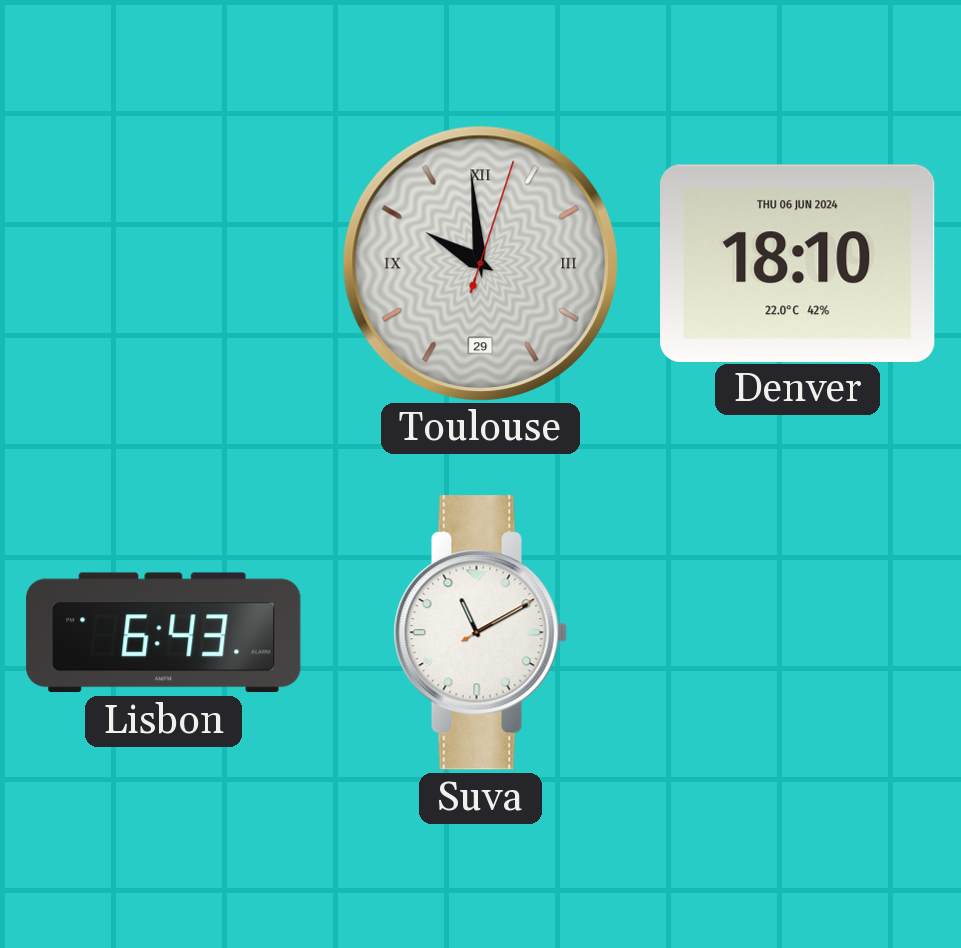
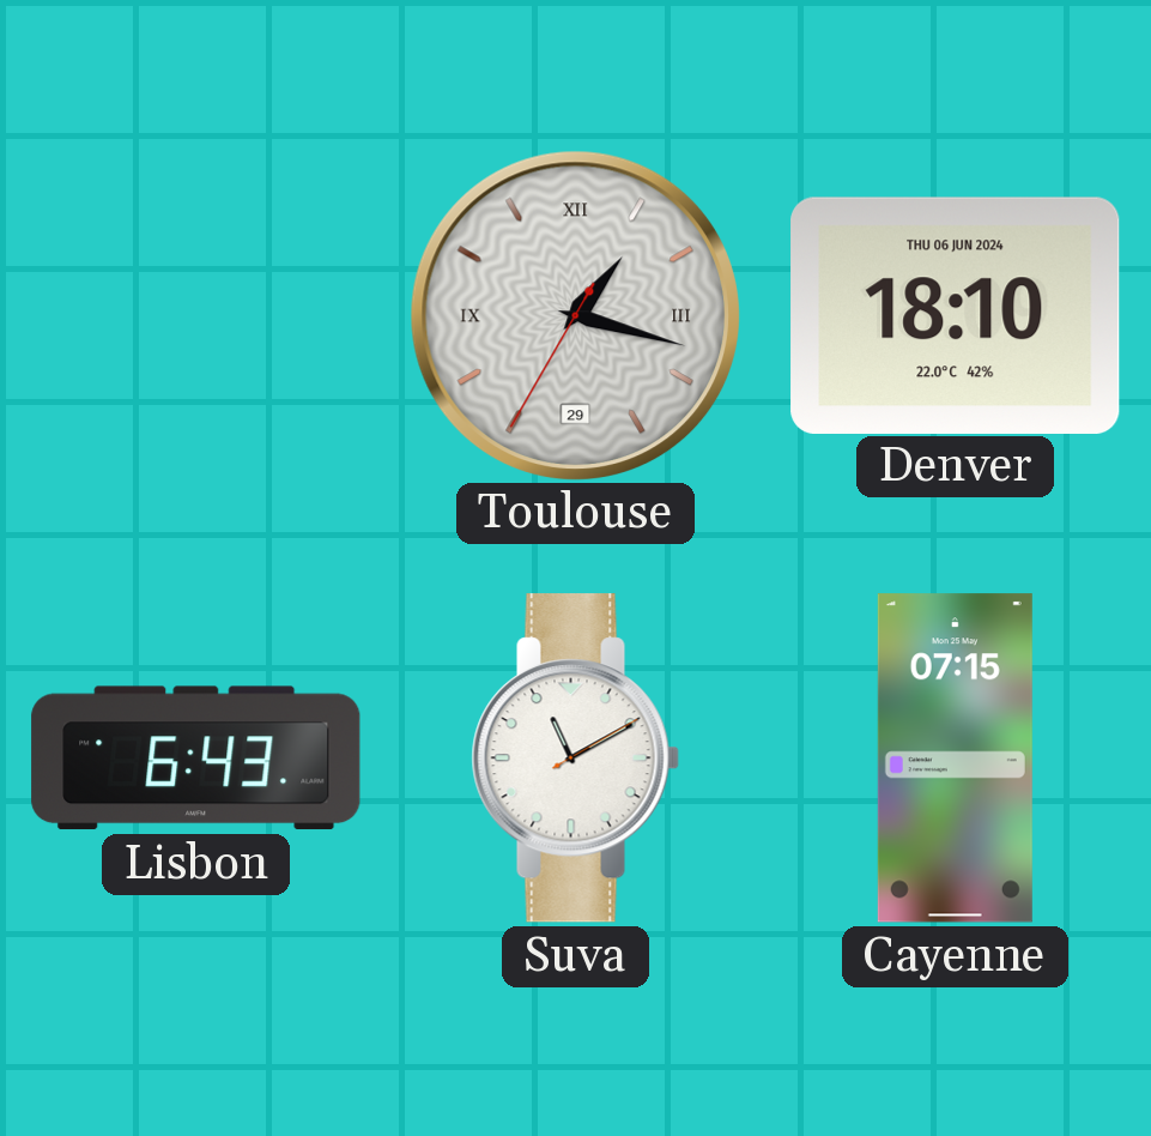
Toulouse: 9:59 -> 1:17
Cayenne: none -> 07:15
